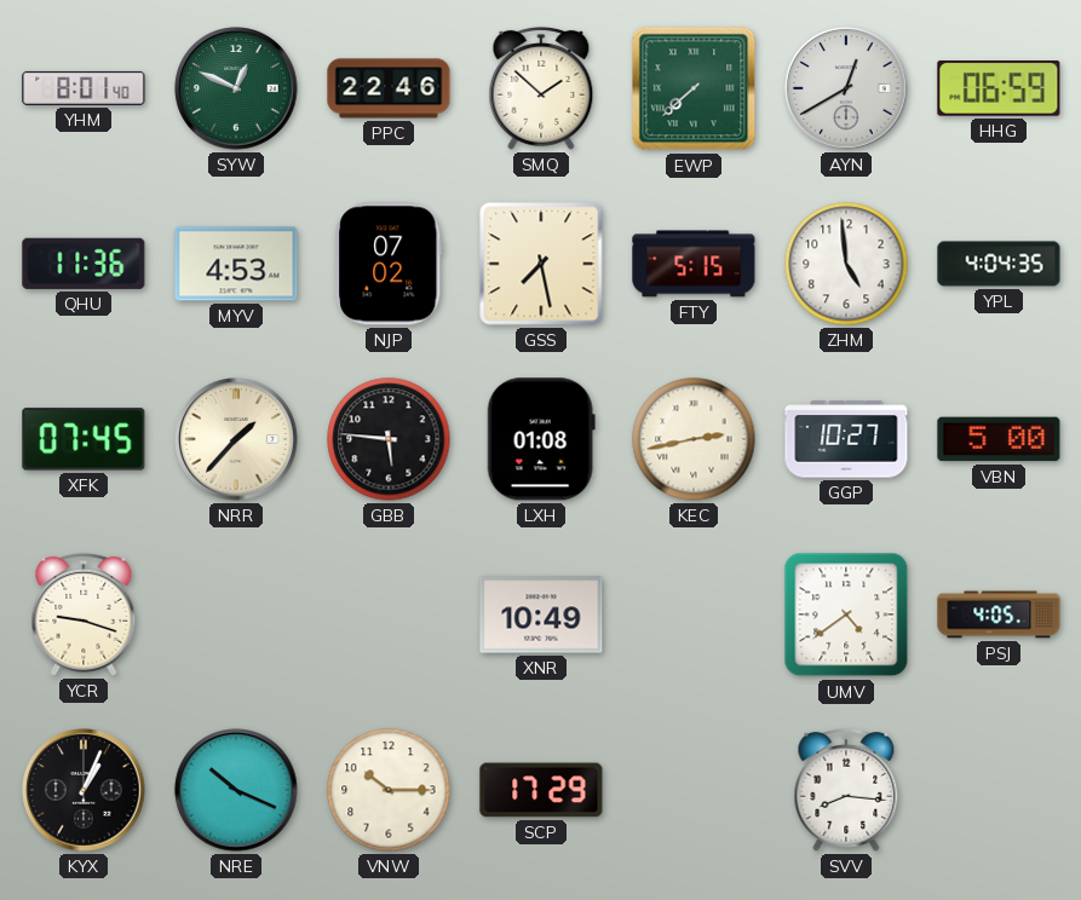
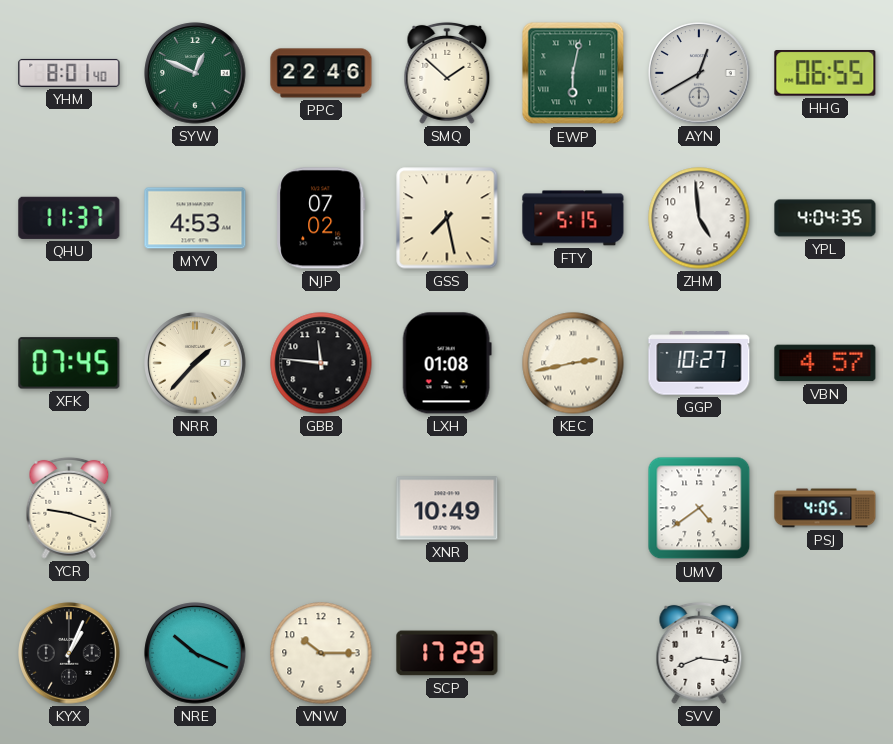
EWP: 7:38 -> 6:02
HHG: 06:59 -> 06:55
QHU: 11:36 -> 11:37
GBB: 5:46 -> 11:46
VBN: 5:00 -> 4:57
